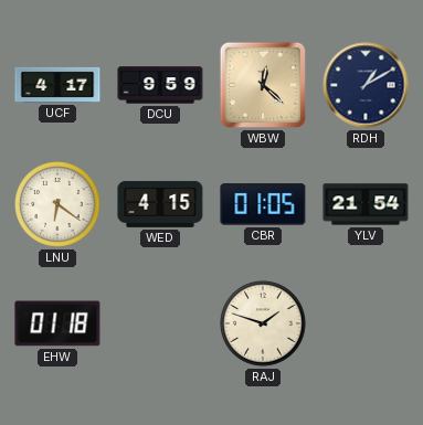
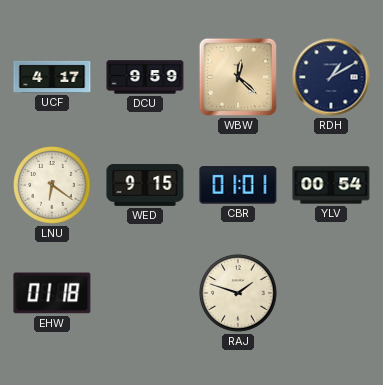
WED: 4:15 -> 9:15
CBR: 01:05 -> 01:01
YLV: 21:54 -> 00:54
